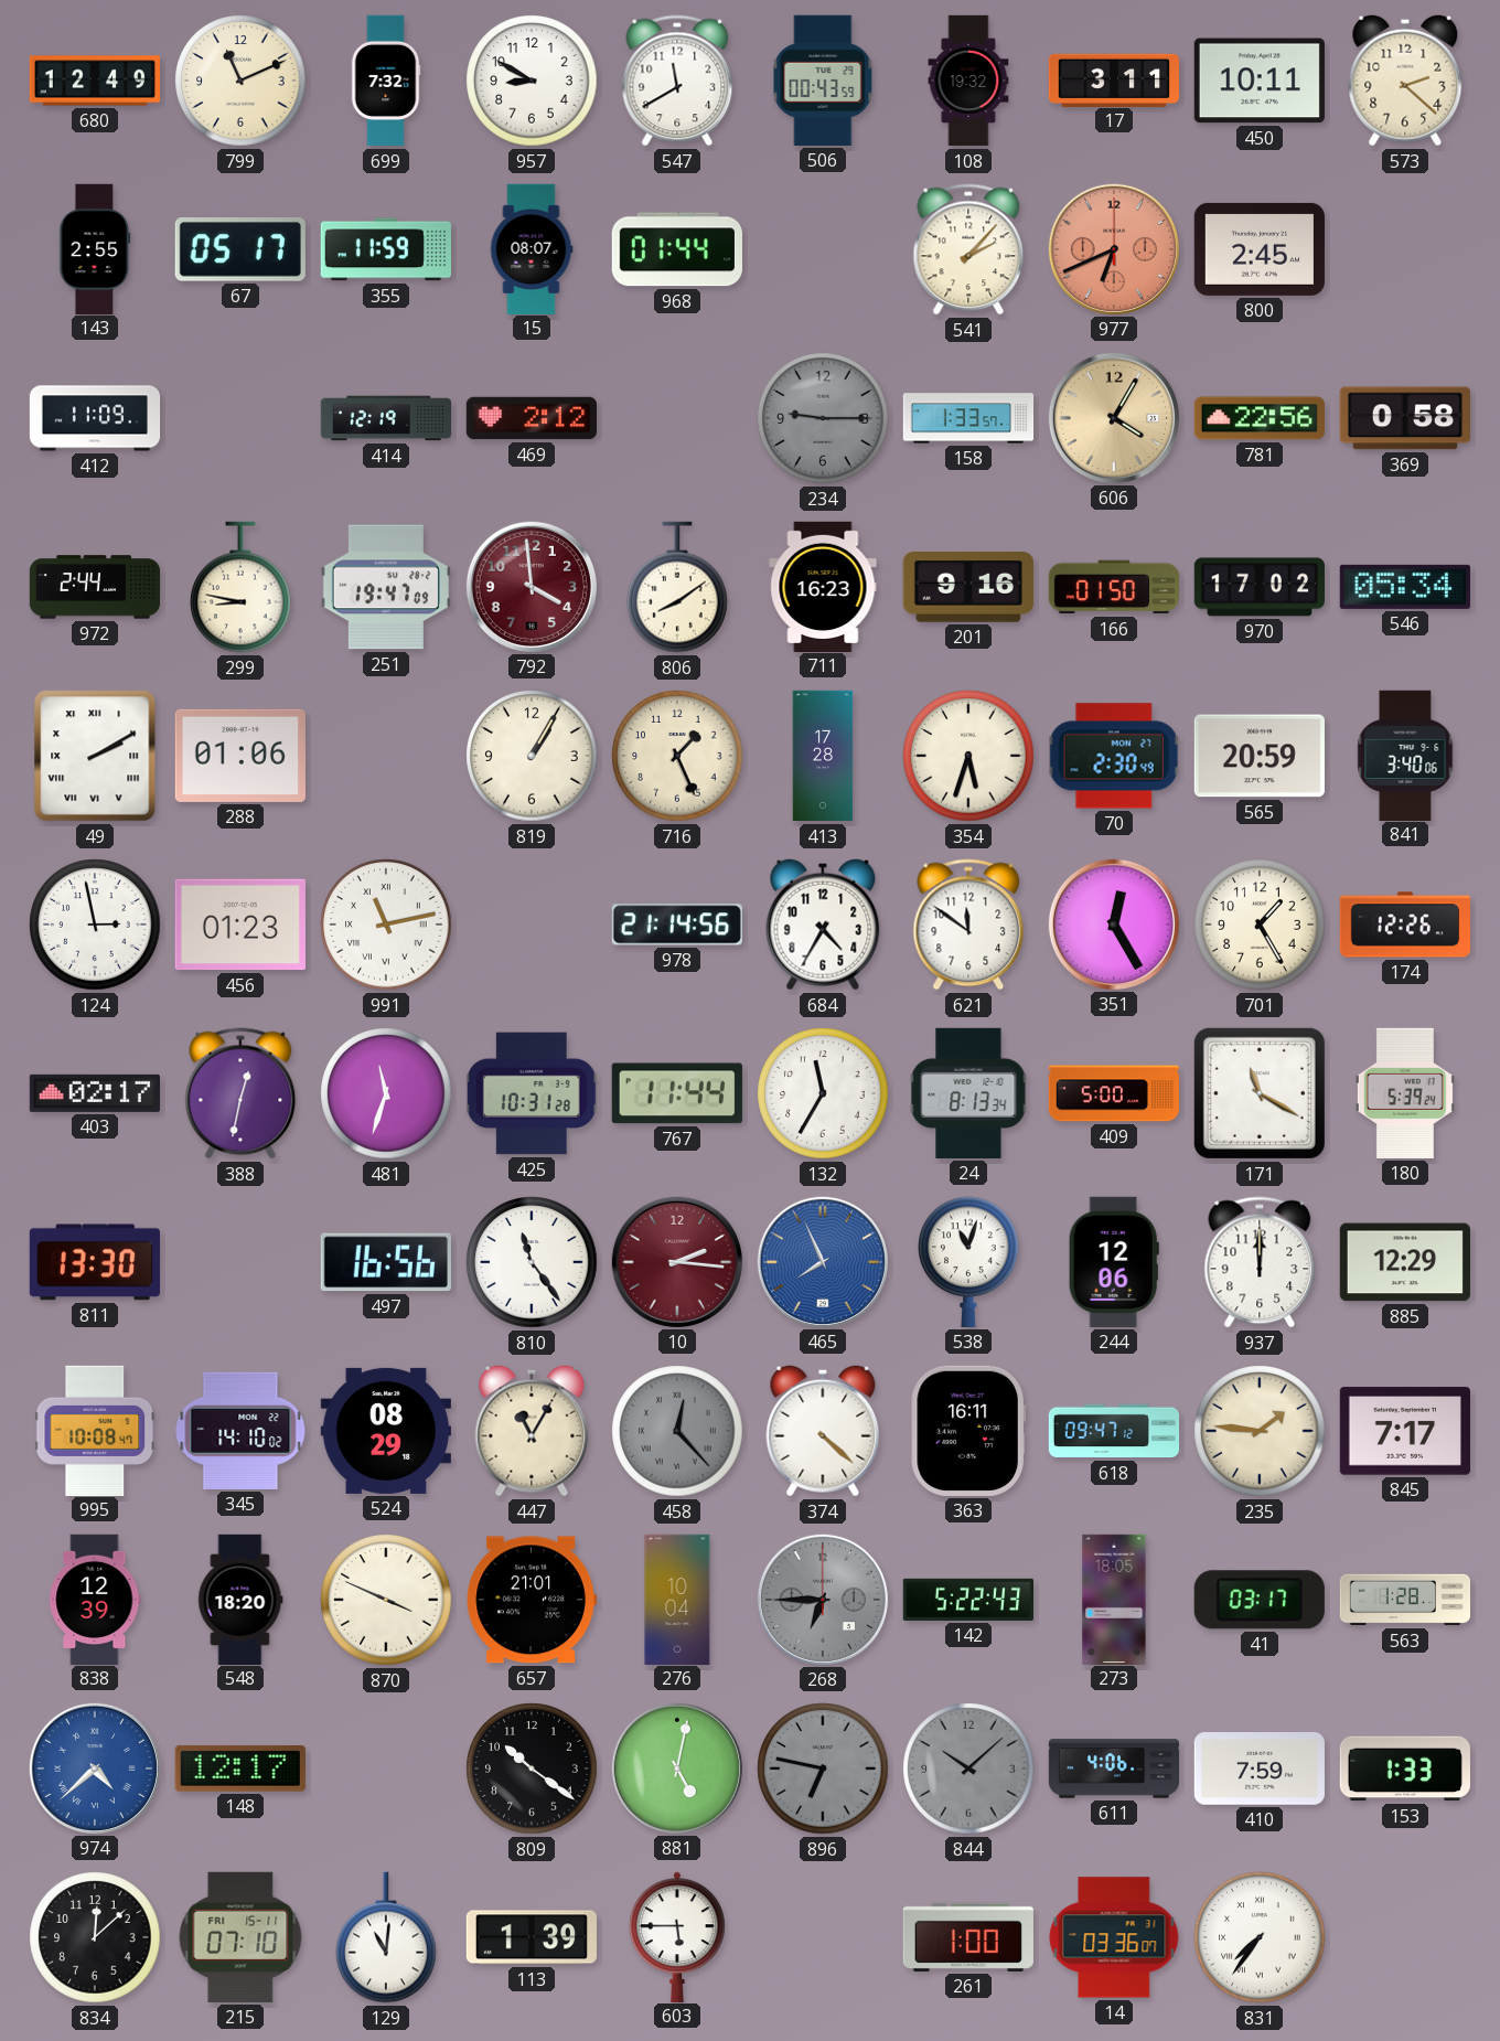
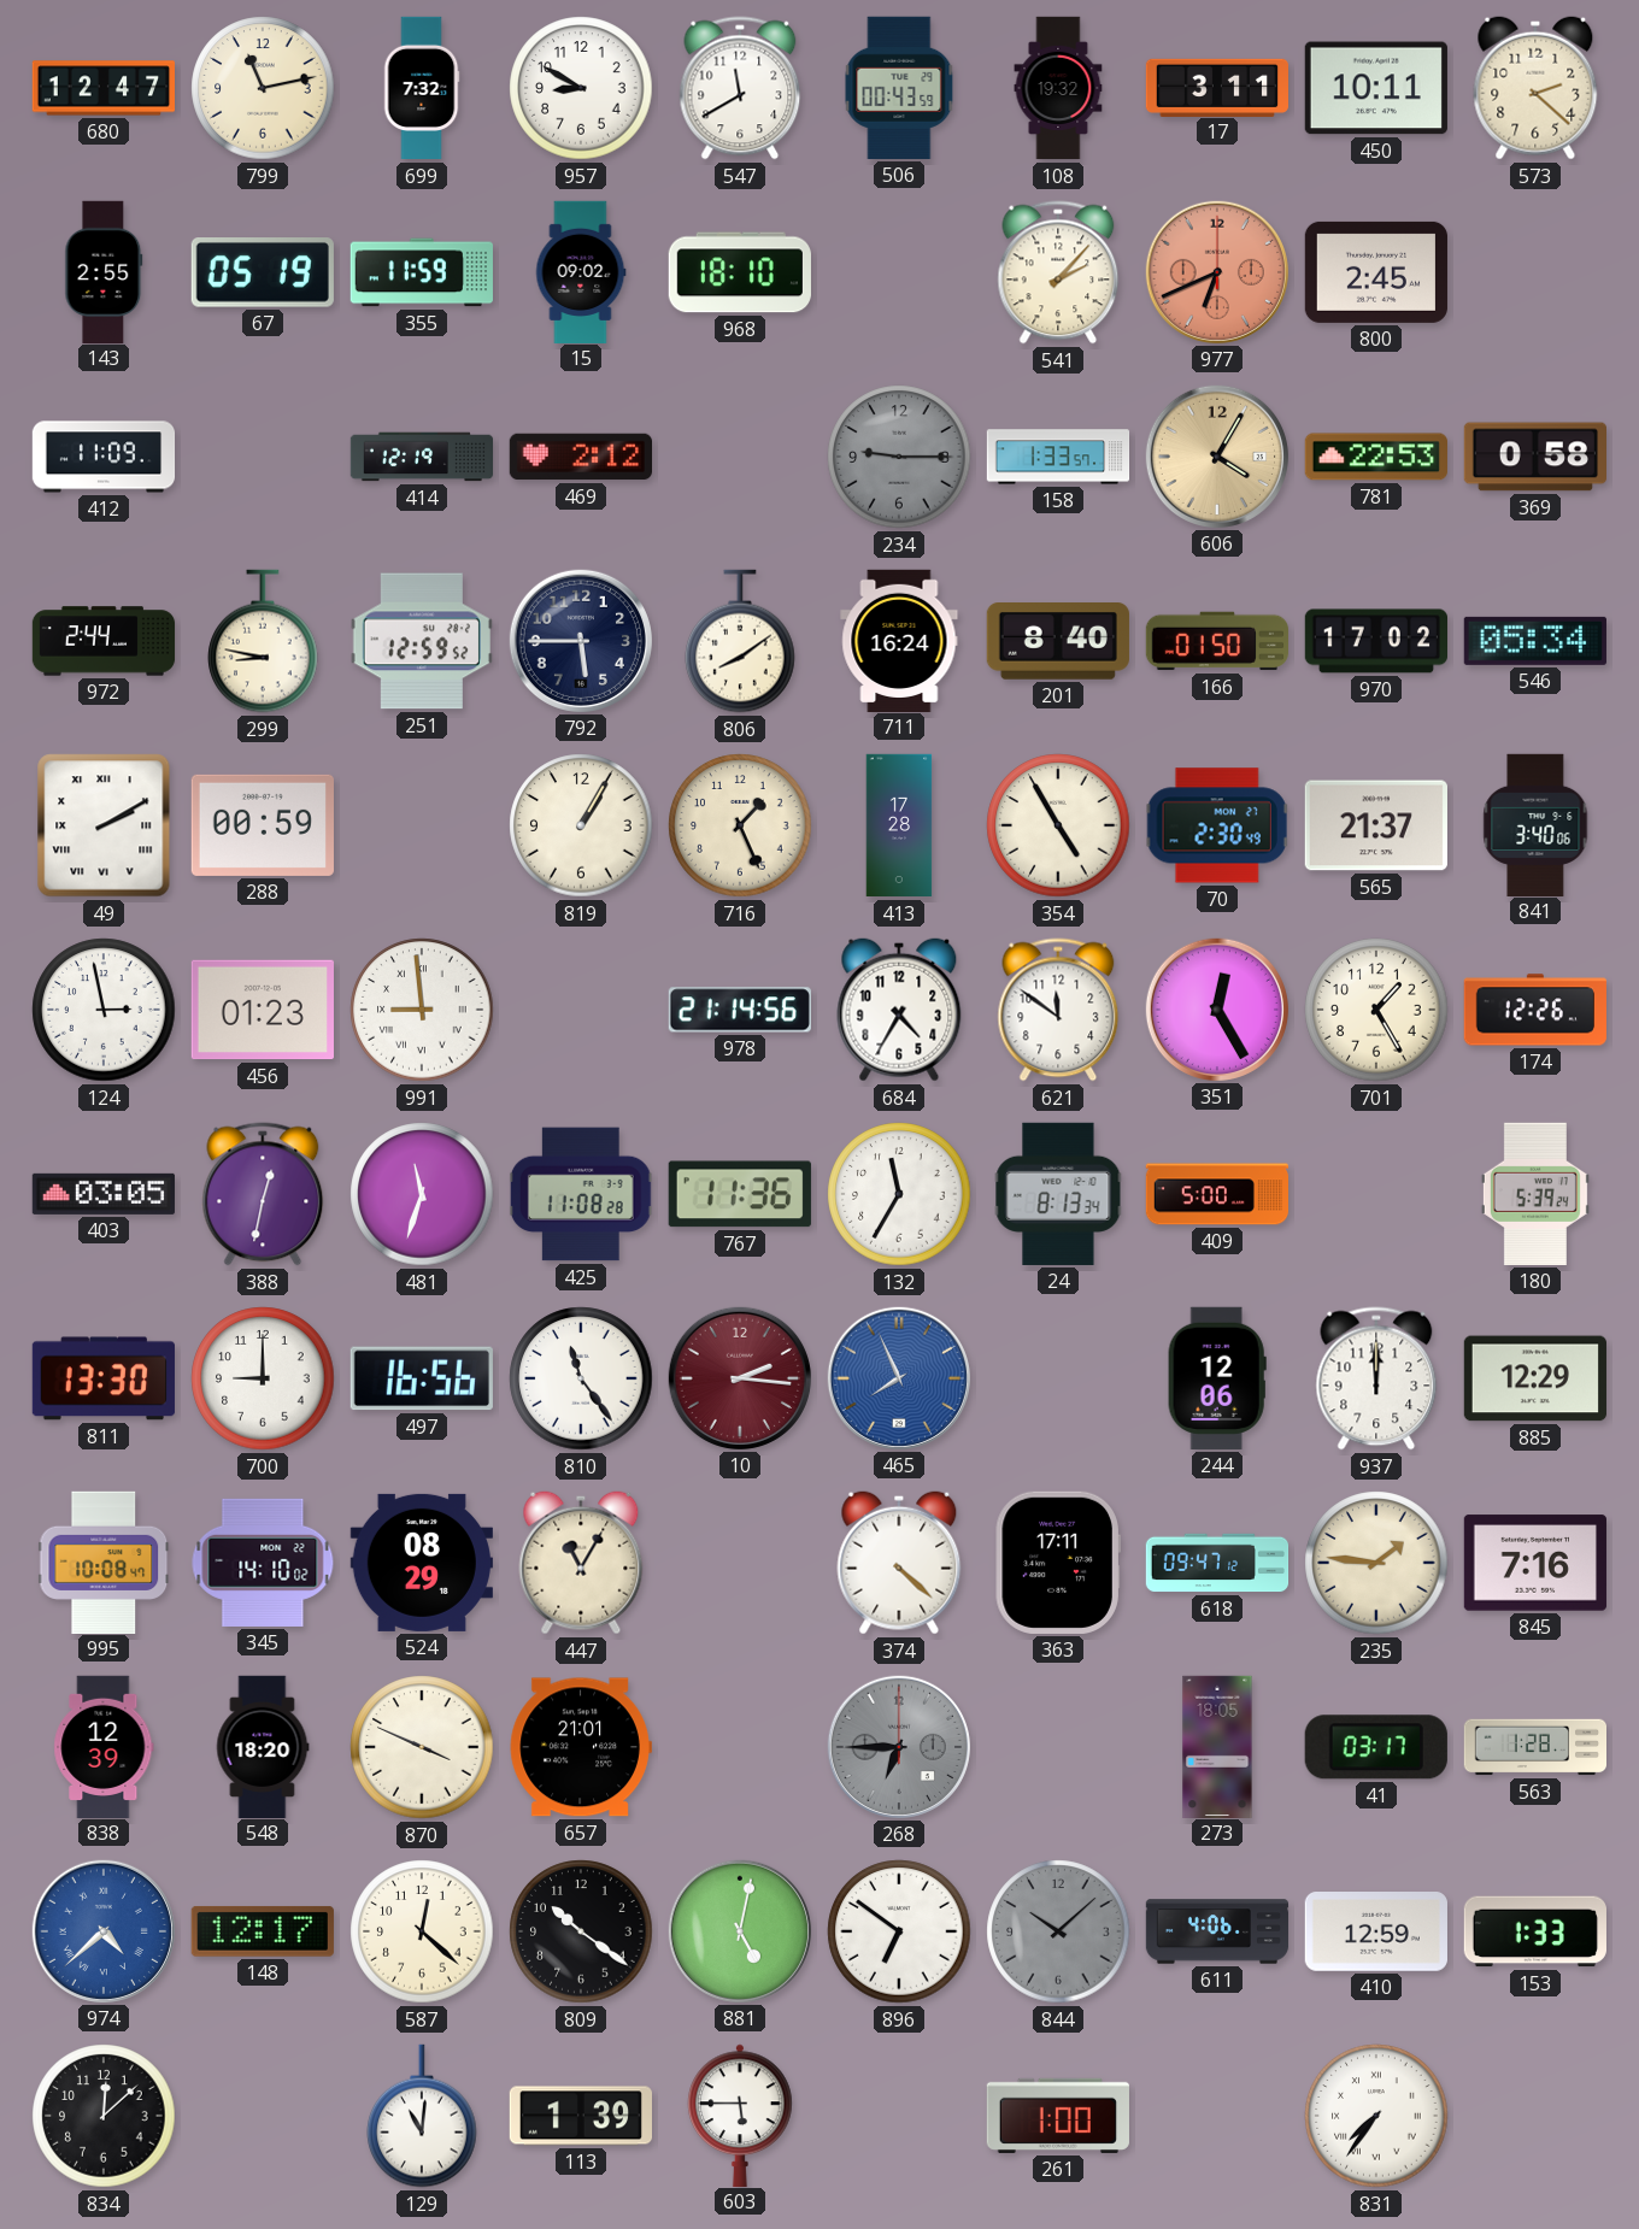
680: 12:49 -> 12:47
799: 11:11 -> 11:13
67: 05:17 -> 05:19
15: 08:07 -> 09:02
968: 01:44 -> 18:10
781: 22:56 -> 22:53
251: 19:47 -> 12:59
792: 3:59 -> 5:45
792 dial: burgundy -> navy
711: 16:23 -> 16:24
201: 9:16 -> 8:40
288: 01:06 -> 00:59
354: 5:33 -> 4:55
565: 20:59 -> 21:37
991: 11:13 -> 8:59
403: 02:17 -> 03:05
425: 10:31 -> 11:08
767: 11:44 -> 11:36
171: 11:20 -> none
700: none -> 9:00
538: 11:03 -> none
458: 12:23 -> none
363: 16:11 -> 17:11
845: 7:17 -> 7:16
276: 10:04 -> none
142: 5:22 -> none
587: none -> 12:22
896: 6:47 -> 6:51
896 dial: grey -> white
410: 7:59 -> 12:59
215: 07:10 -> none
14: 03:36 -> none
